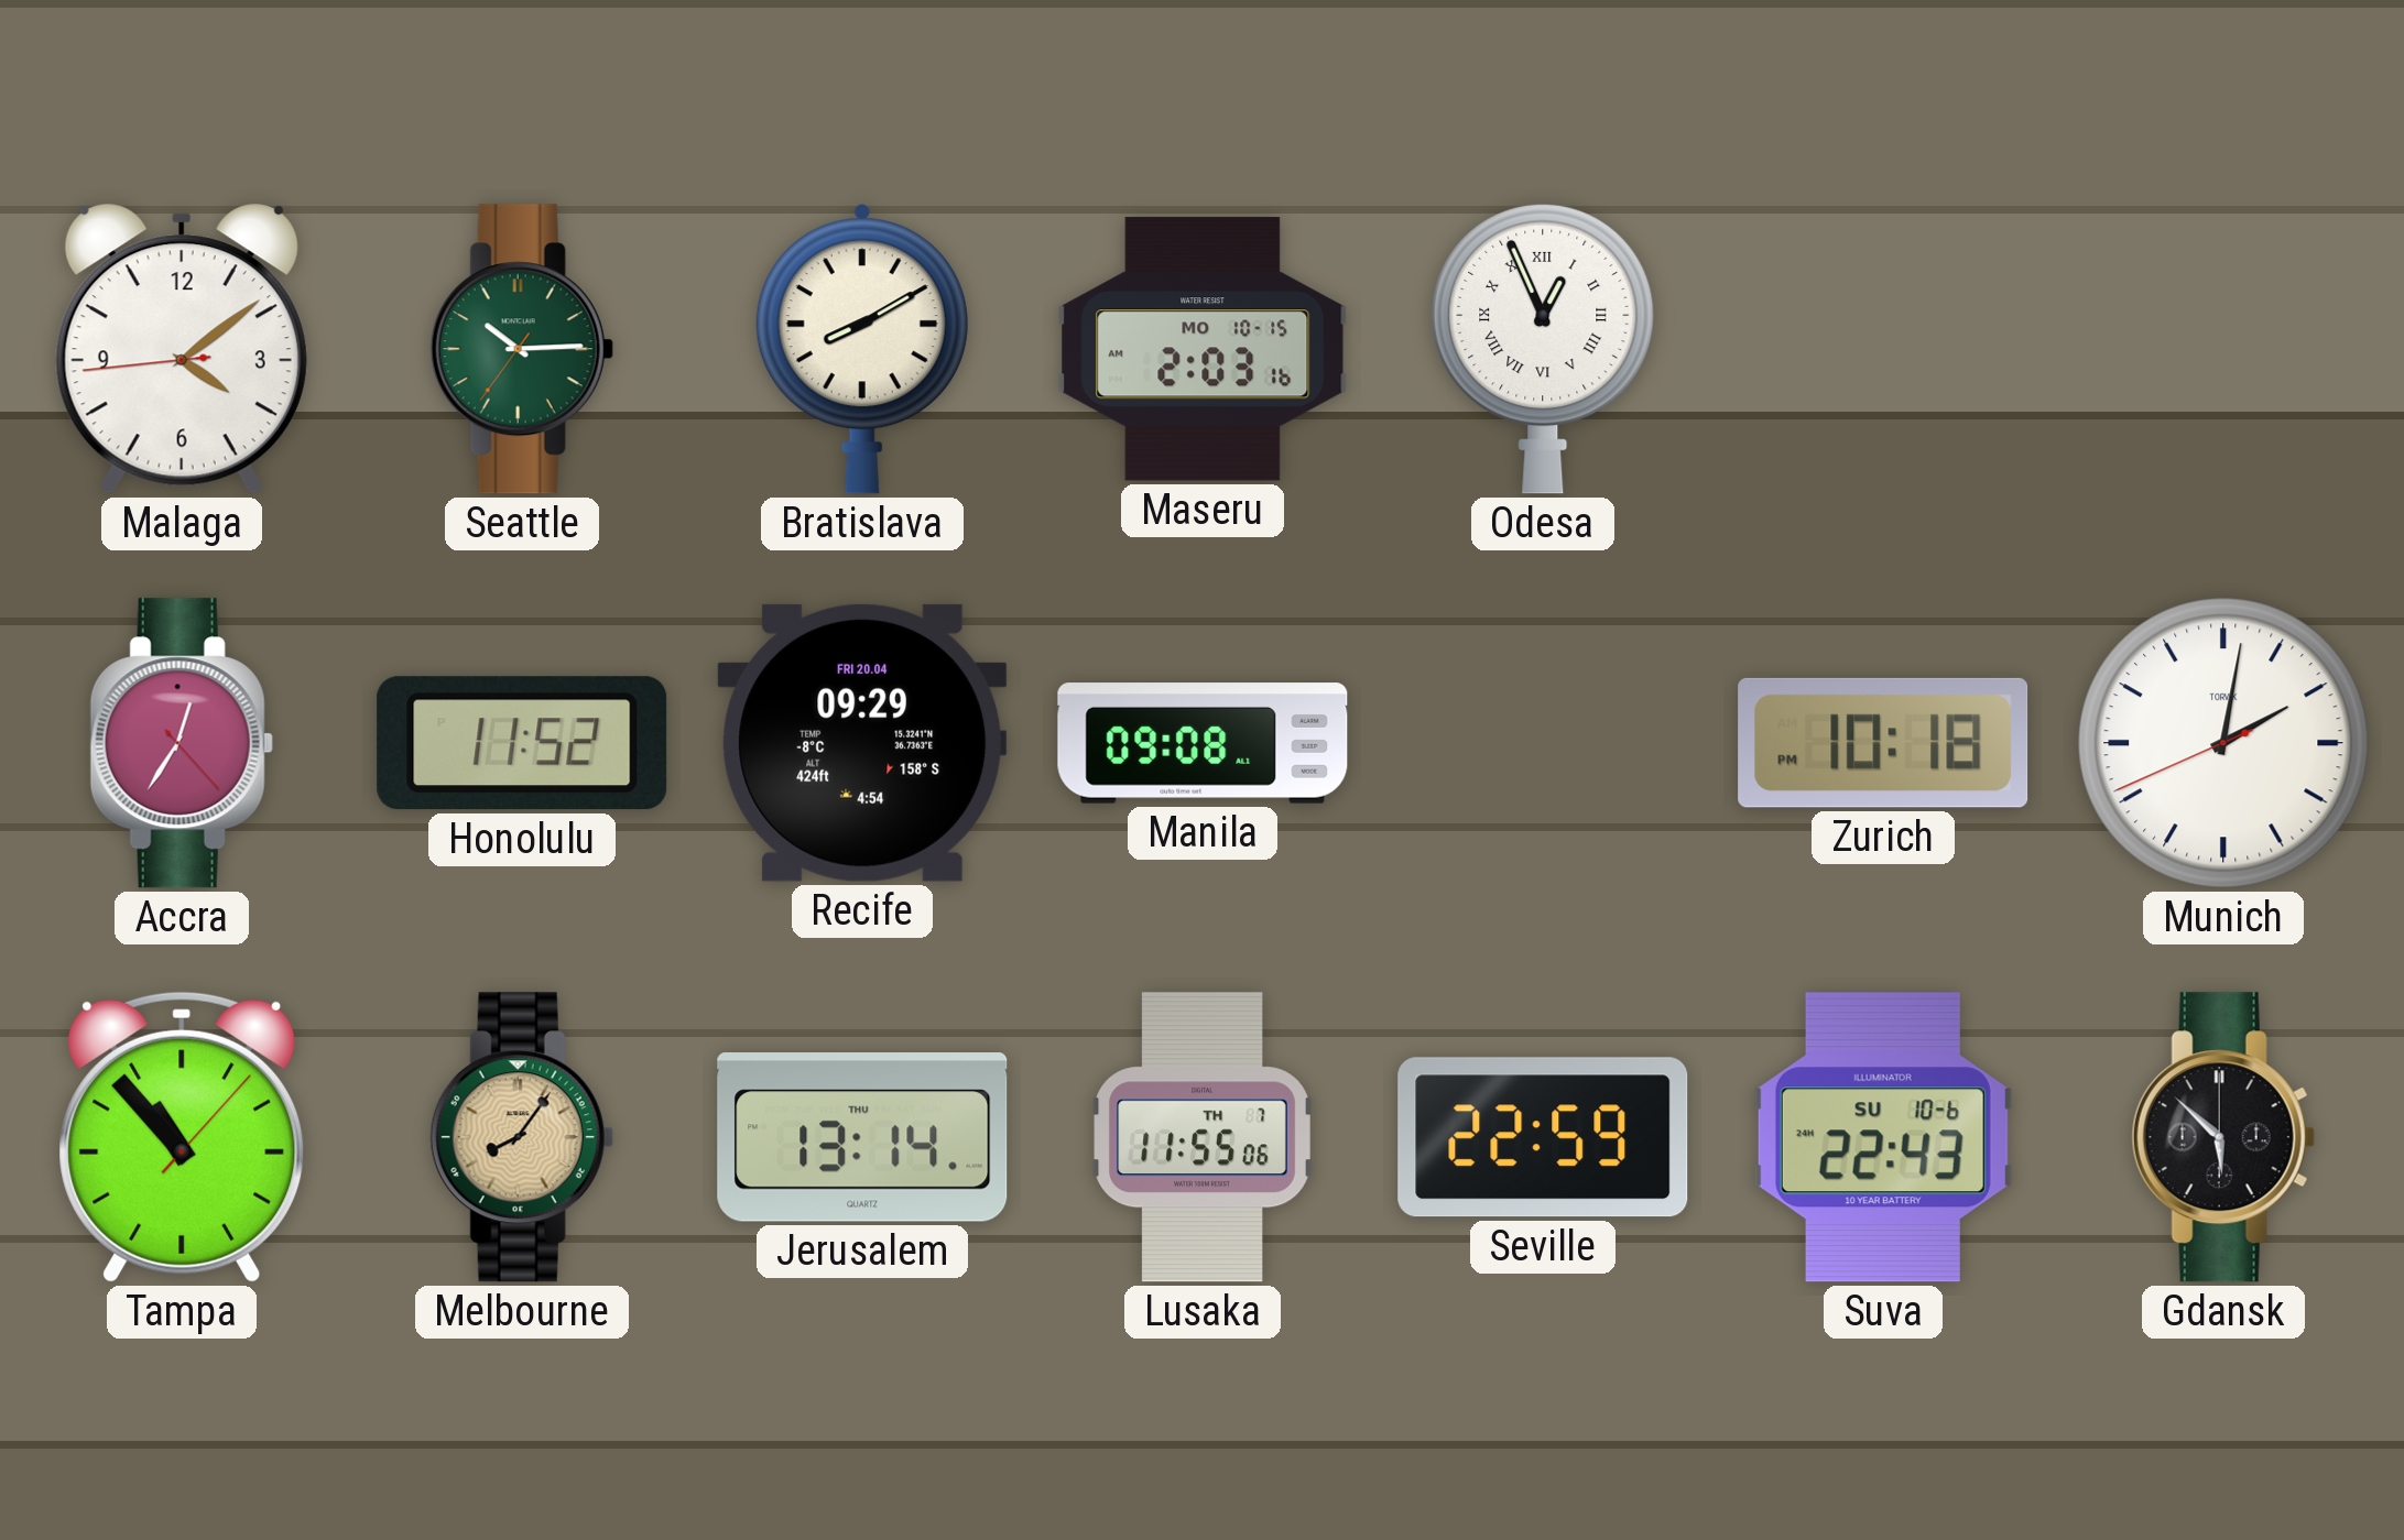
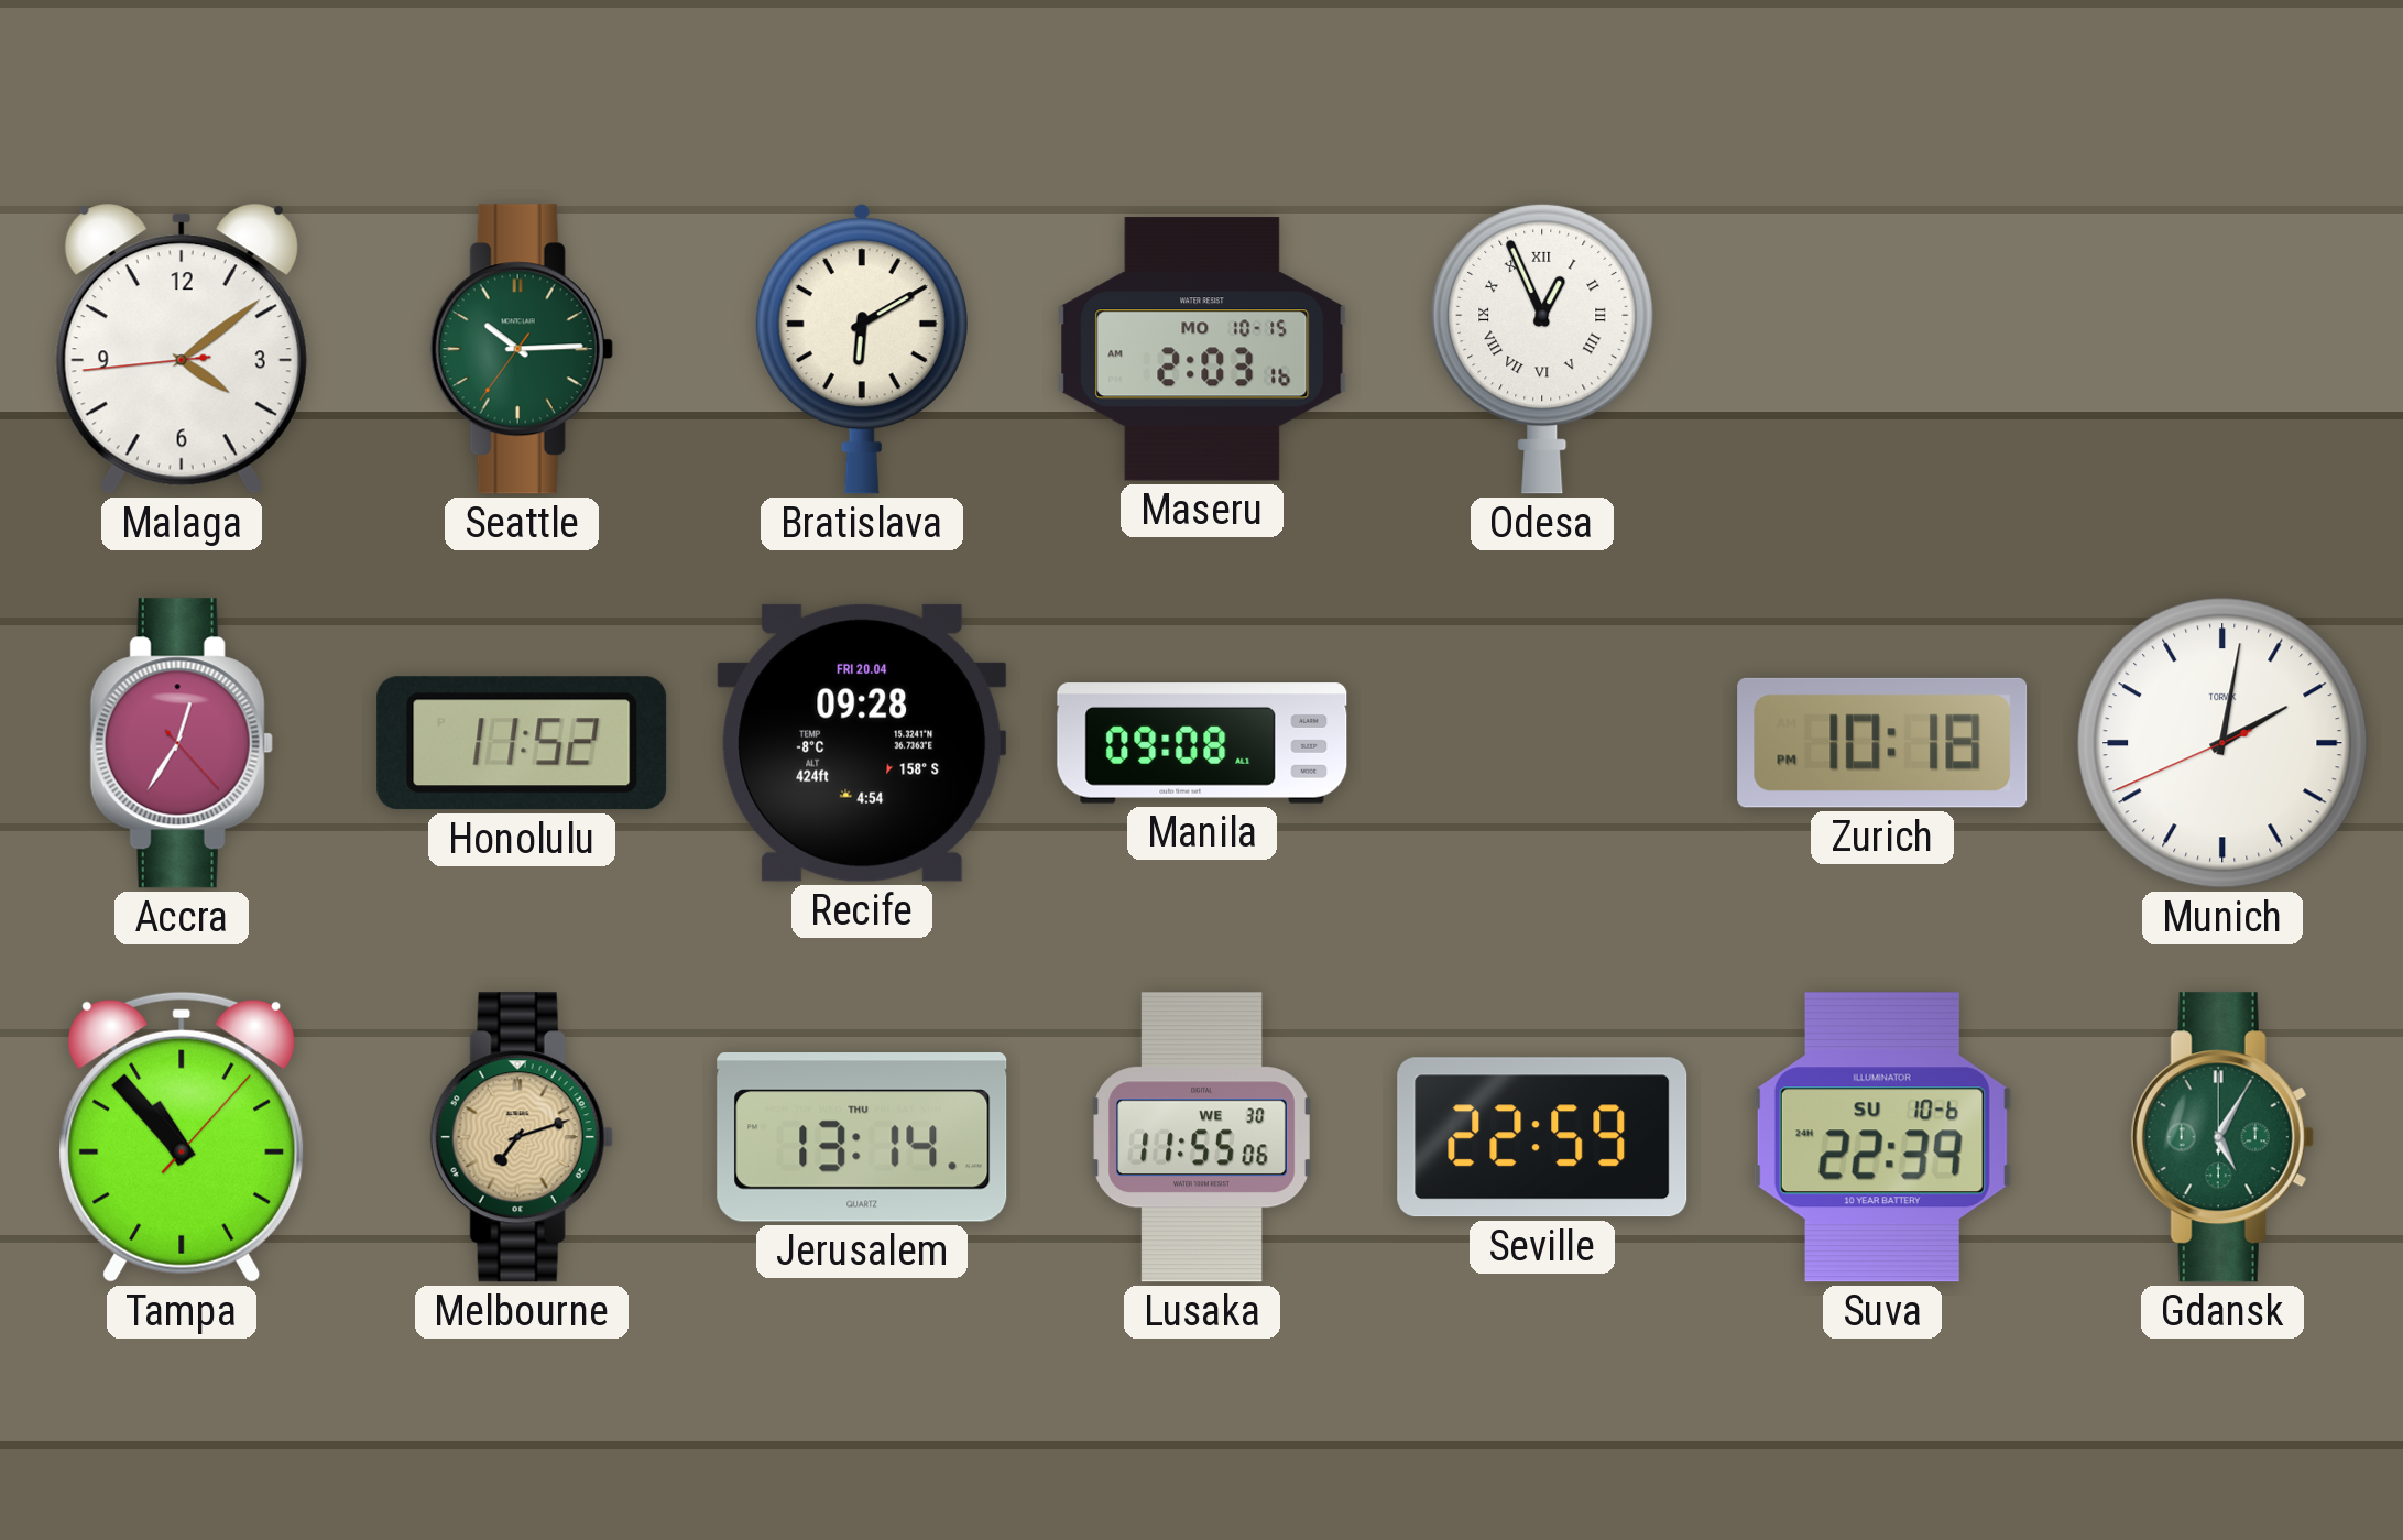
Bratislava: 8:10 -> 6:10
Recife: 09:29 -> 09:28
Melbourne: 8:06 -> 7:12
Lusaka date: TH 7 -> WE 30
Suva: 22:43 -> 22:39
Gdansk: 5:52 -> 5:05
Gdansk dial: black -> green
